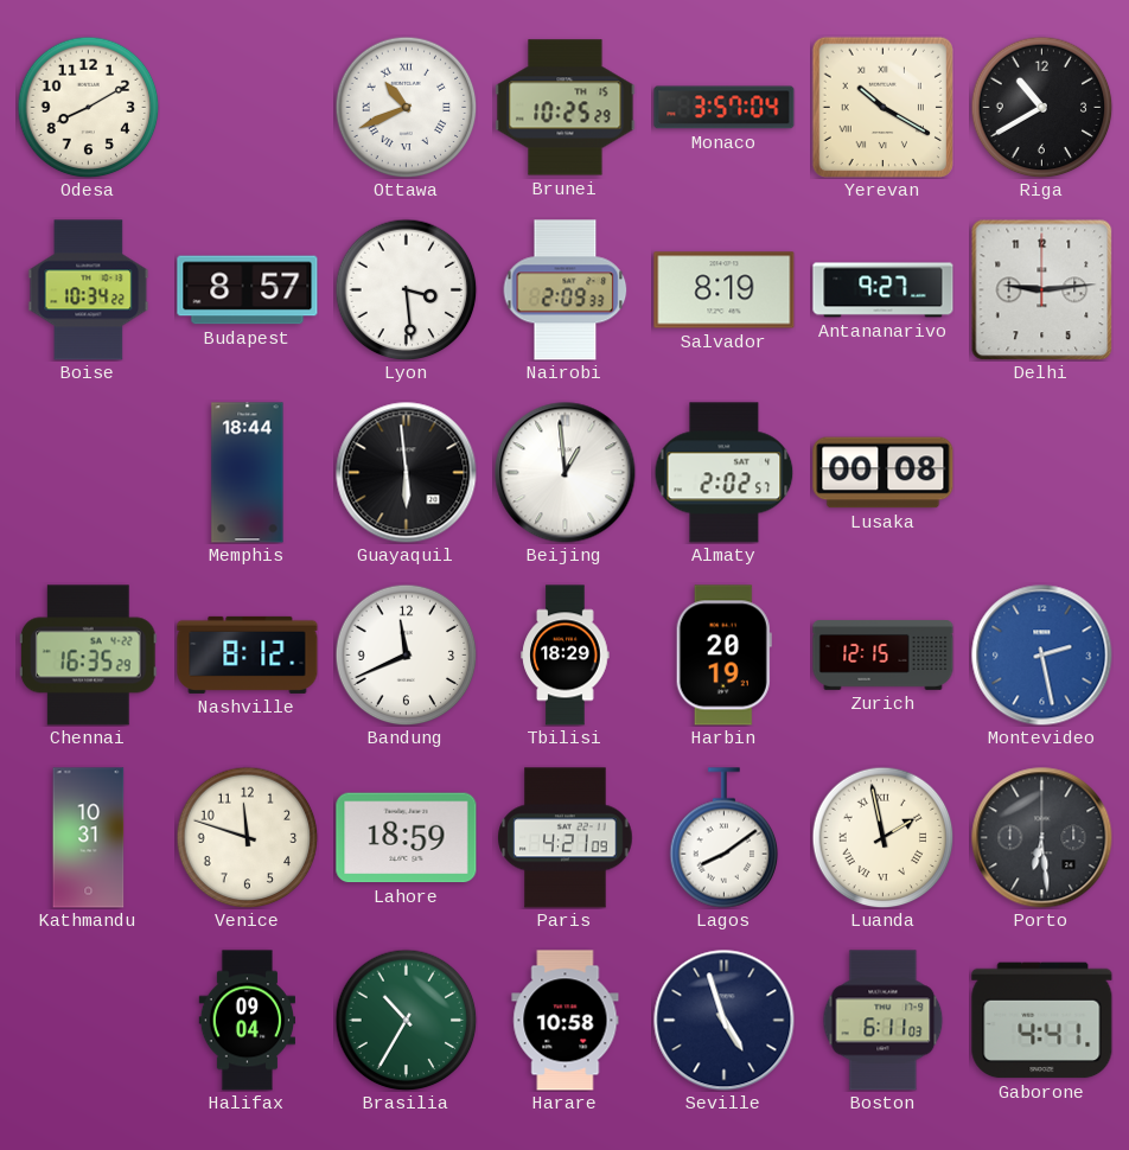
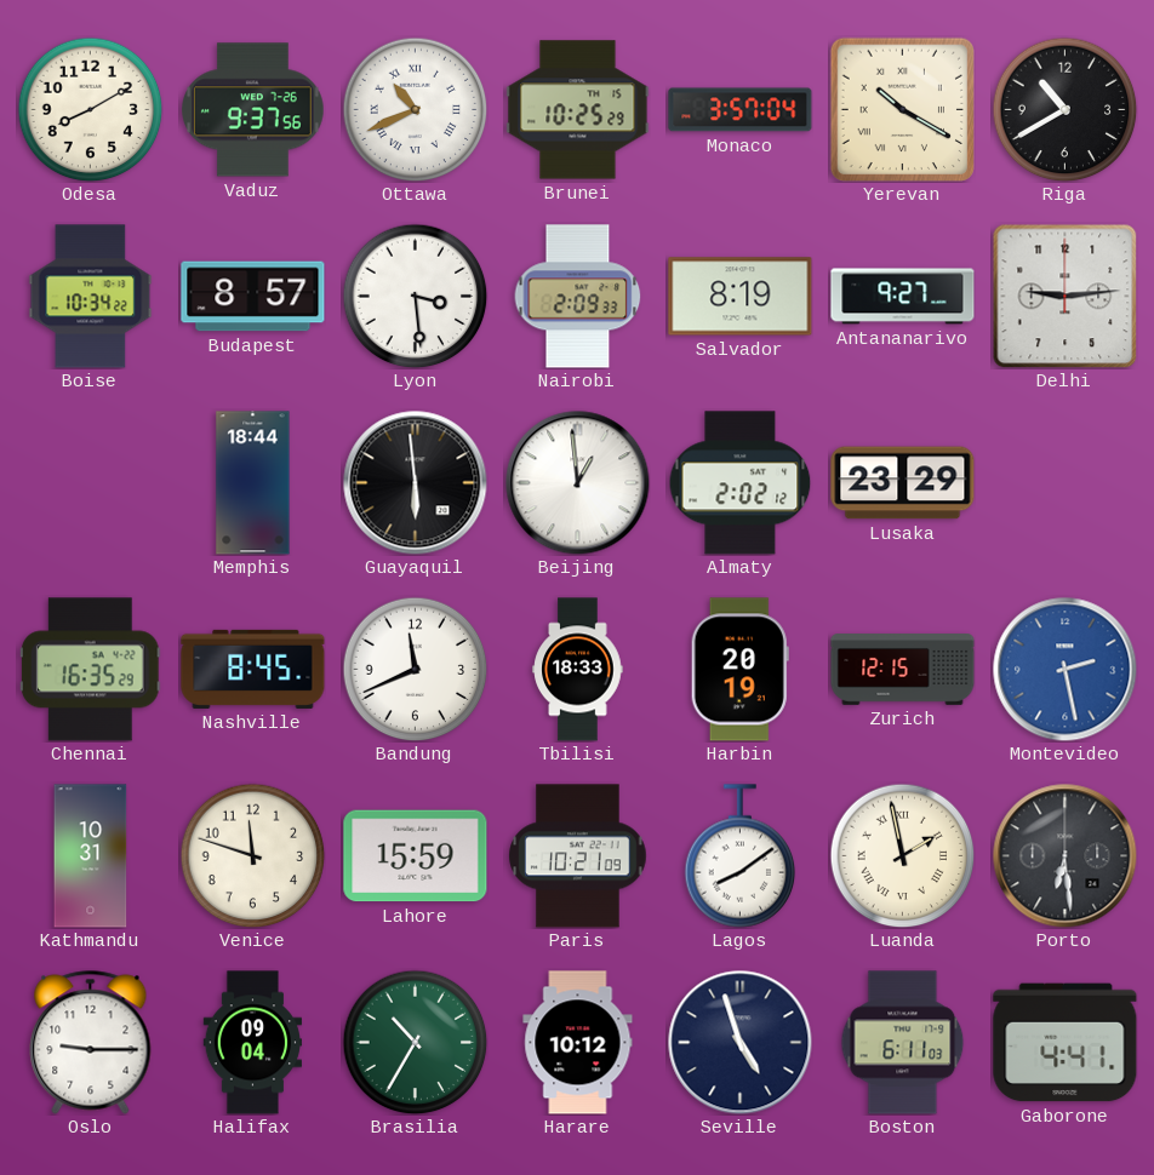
Vaduz: none -> 9:37
Almaty: 2:02:57 -> 2:02:12
Lusaka: 00:08 -> 23:29
Nashville: 8:12 -> 8:45
Tbilisi: 18:29 -> 18:33
Lahore: 18:59 -> 15:59
Paris: 4:21 -> 10:21
Oslo: none -> 9:15
Harare: 10:58 -> 10:12
